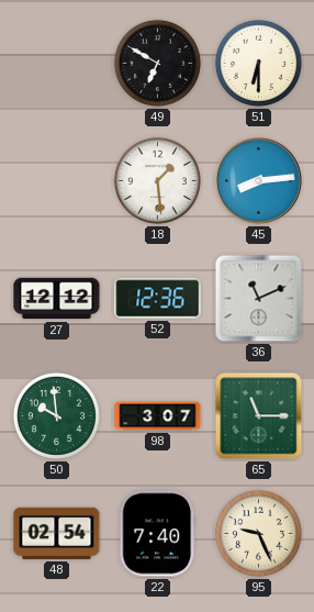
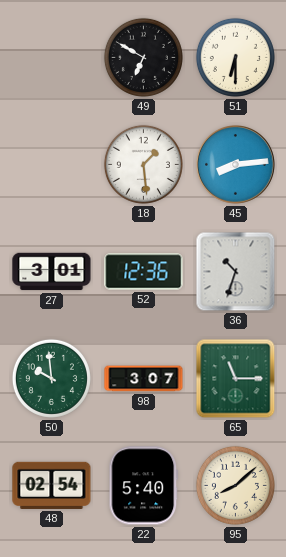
27: 12:12 -> 3:01
36: 11:11 -> 10:33
22: 7:40 -> 5:40
95: 9:26 -> 8:08
